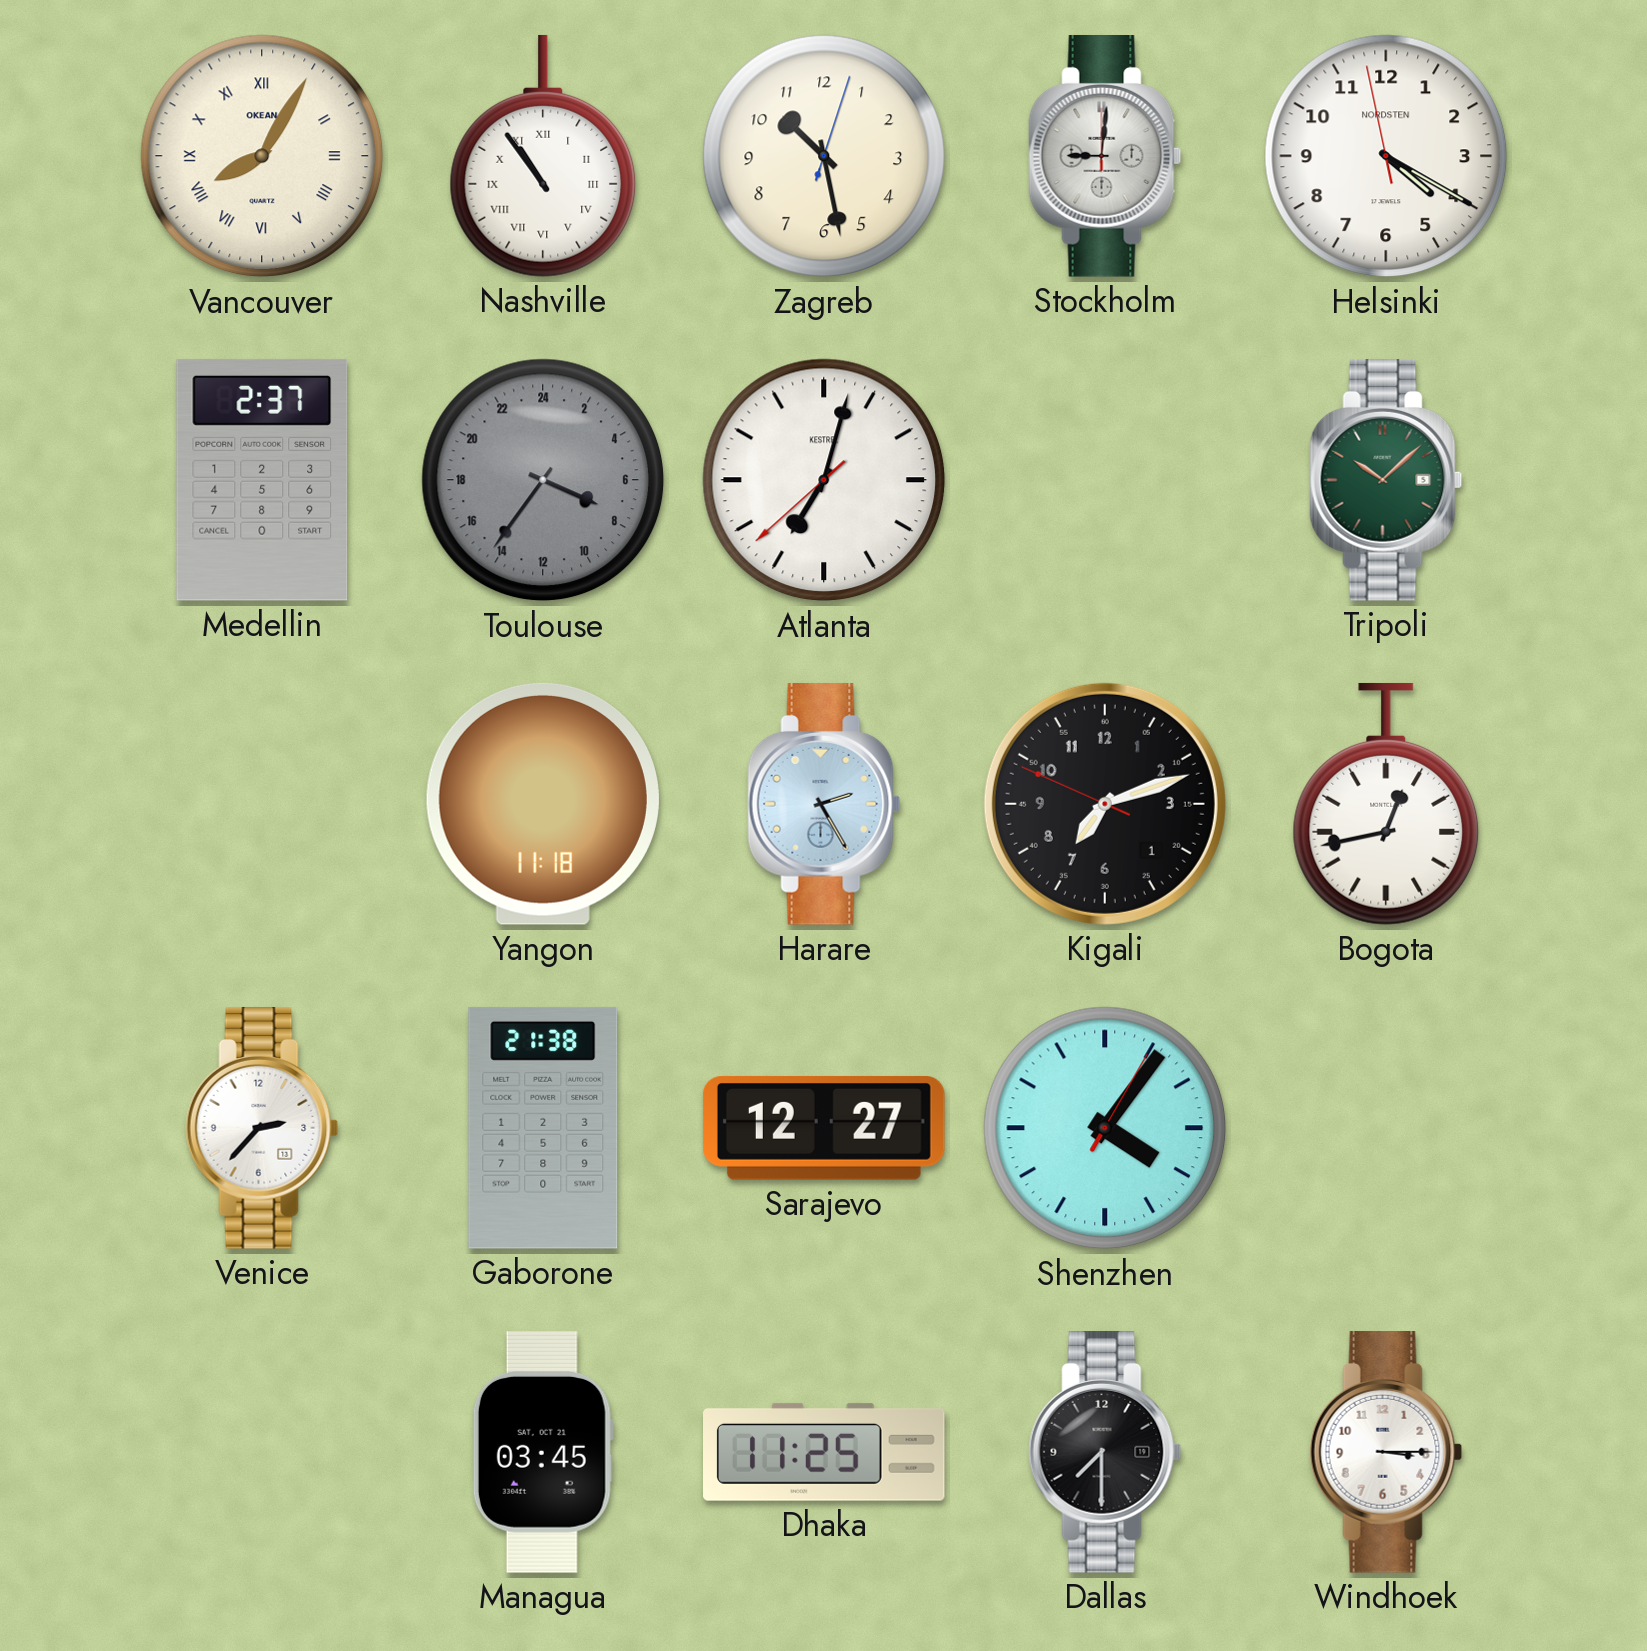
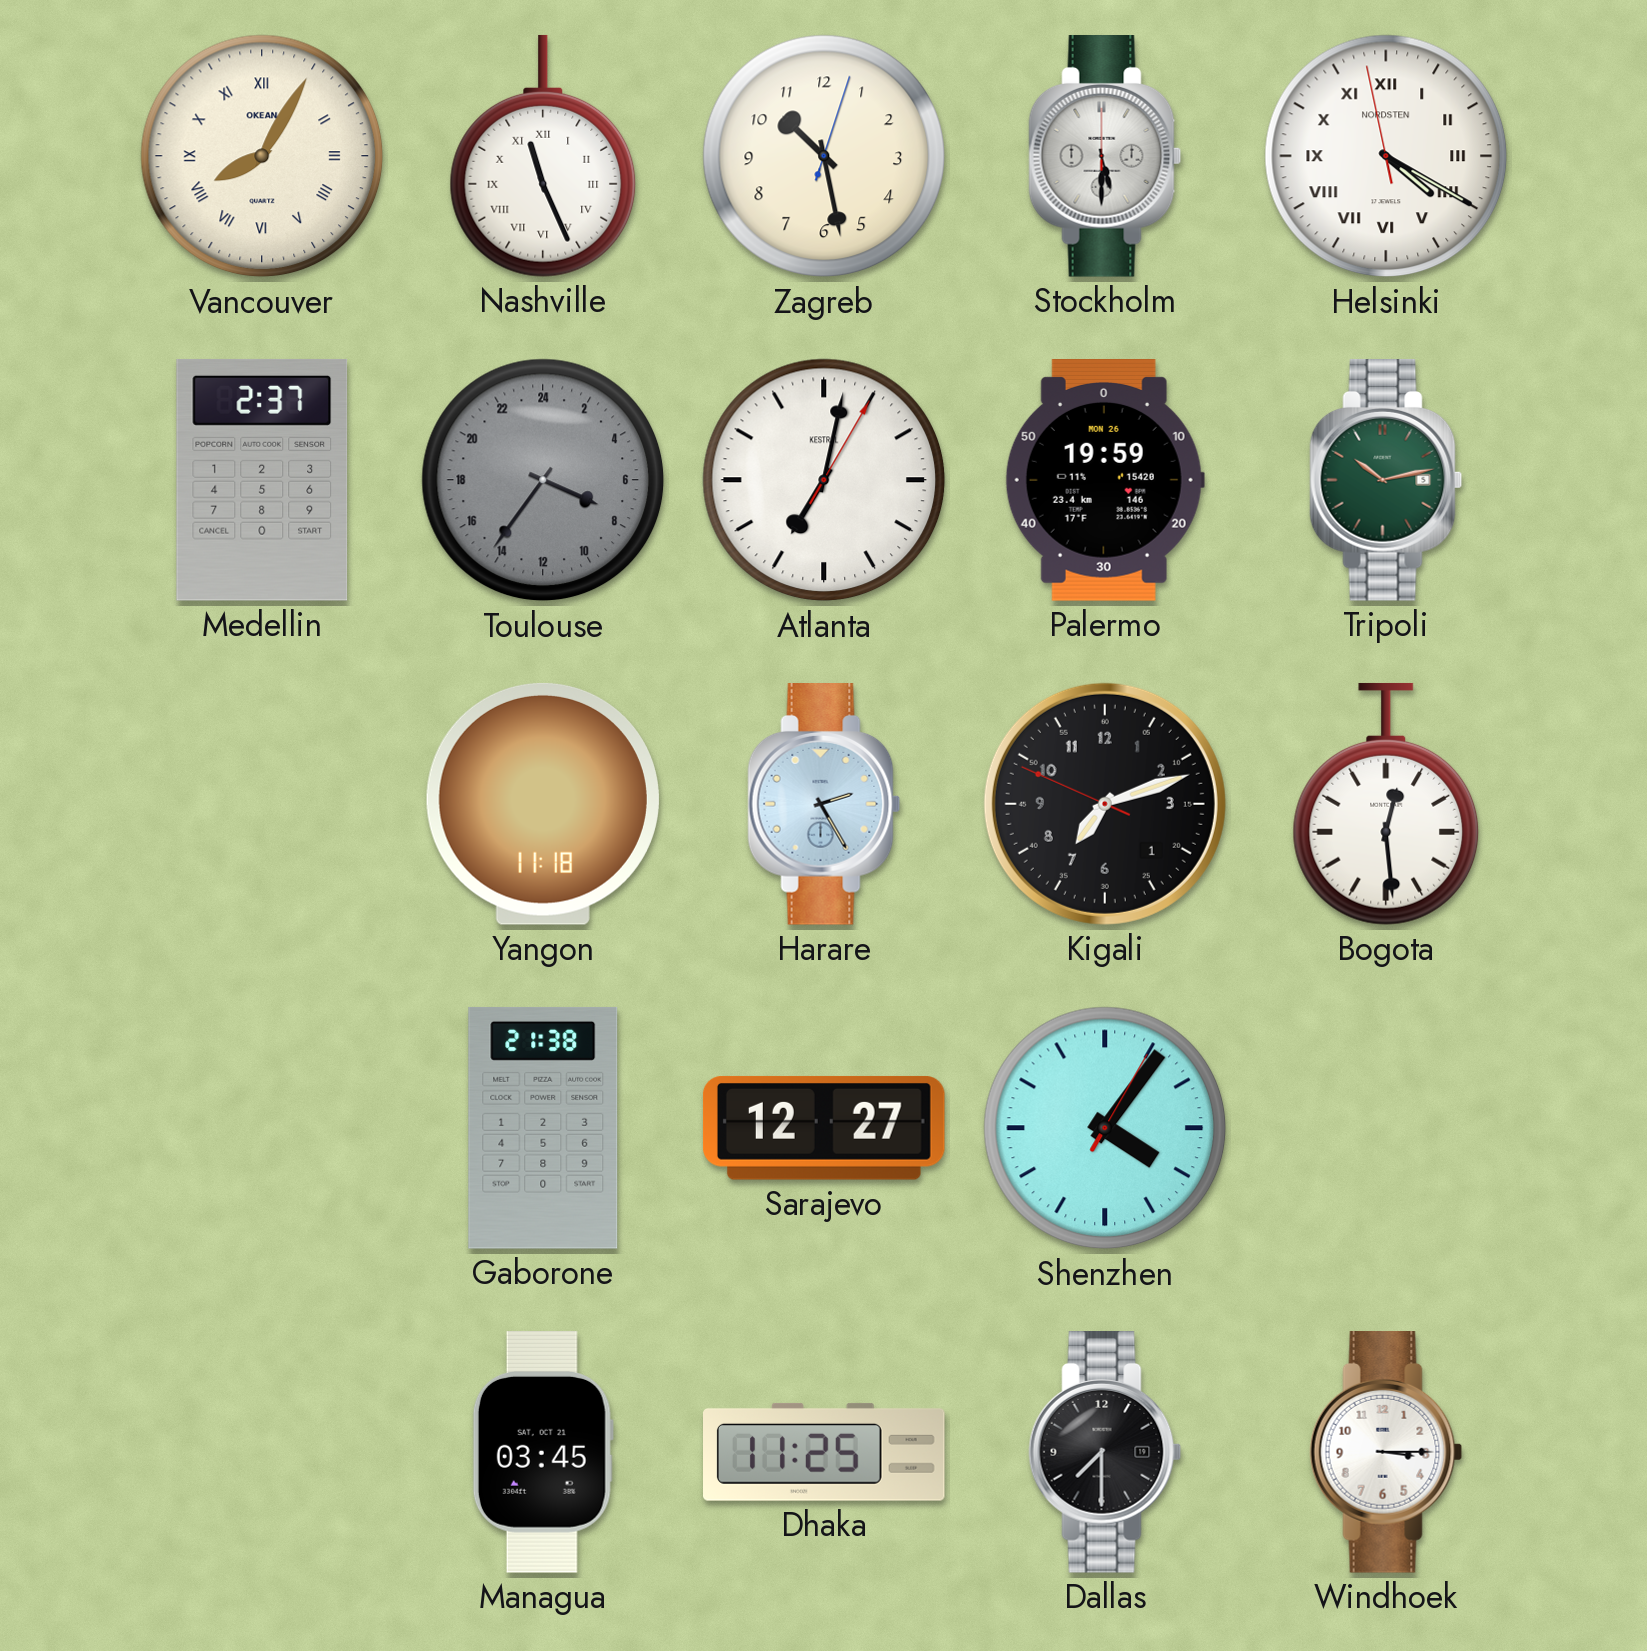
Nashville: 10:54 -> 11:26
Stockholm: 9:01 -> 5:30
Helsinki numerals: Arabic -> Roman
Atlanta: 7:02:38 -> 7:02:05
Palermo: none -> 19:59
Tripoli: 10:08 -> 10:13
Bogota: 12:43 -> 12:29
Venice: 2:37 -> none
